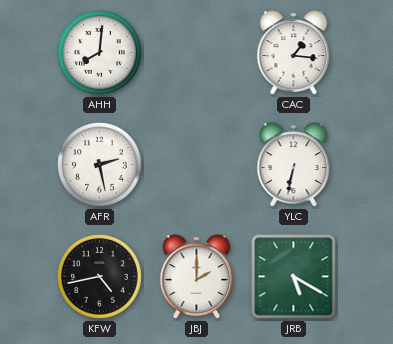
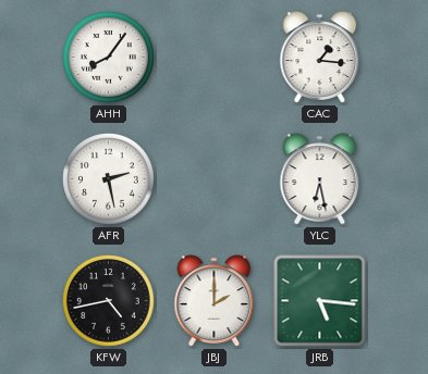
AHH: 8:01 -> 8:06
YLC: 6:32 -> 6:28
JRB: 5:20 -> 5:16
